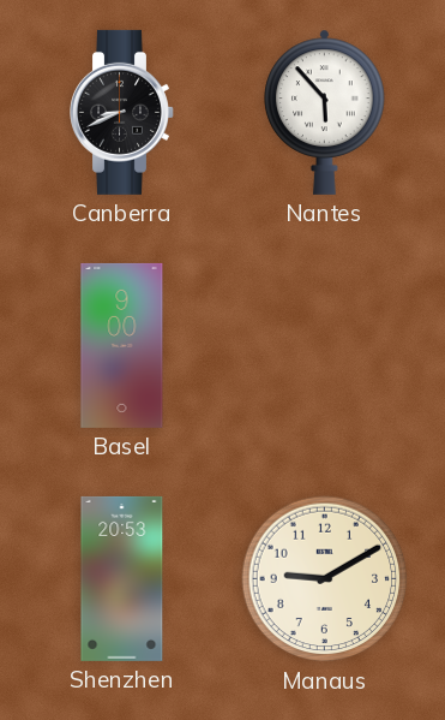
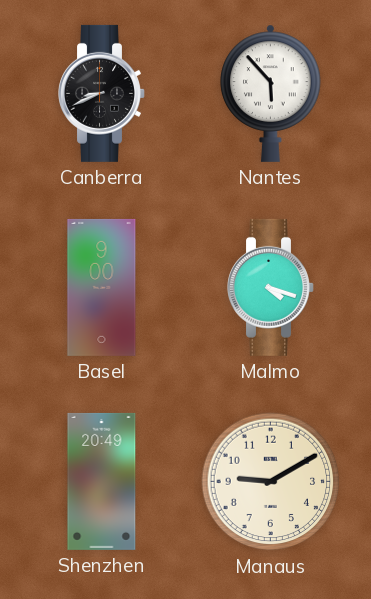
Malmo: none -> 4:18
Shenzhen: 20:53 -> 20:49
